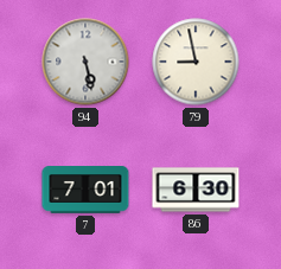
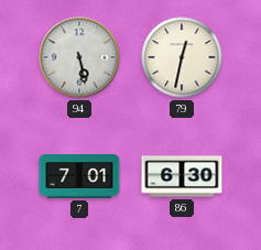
79: 8:58 -> 12:32
